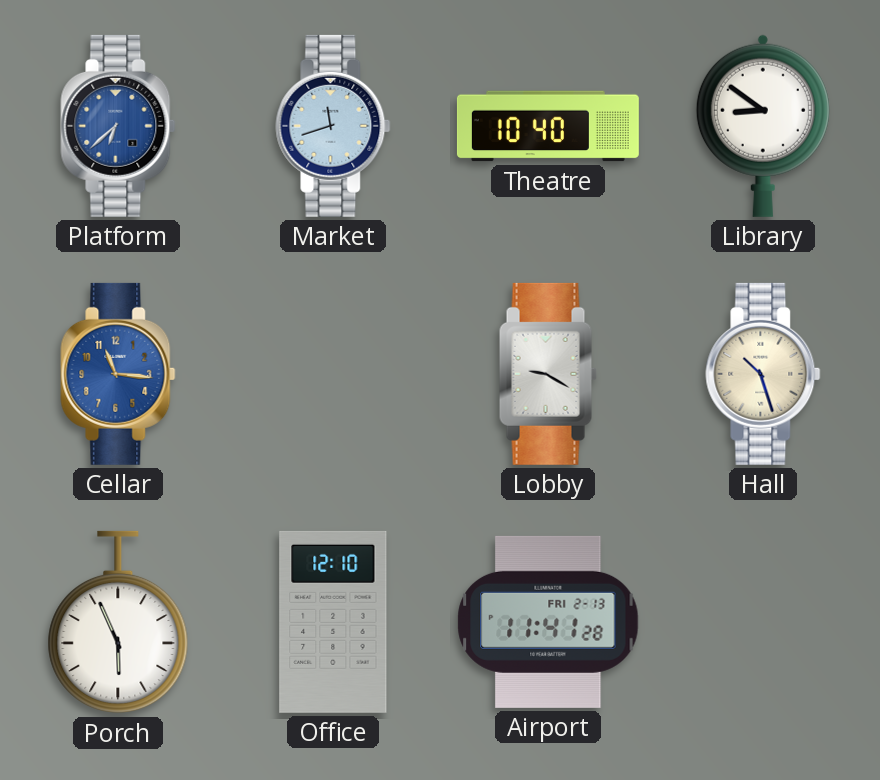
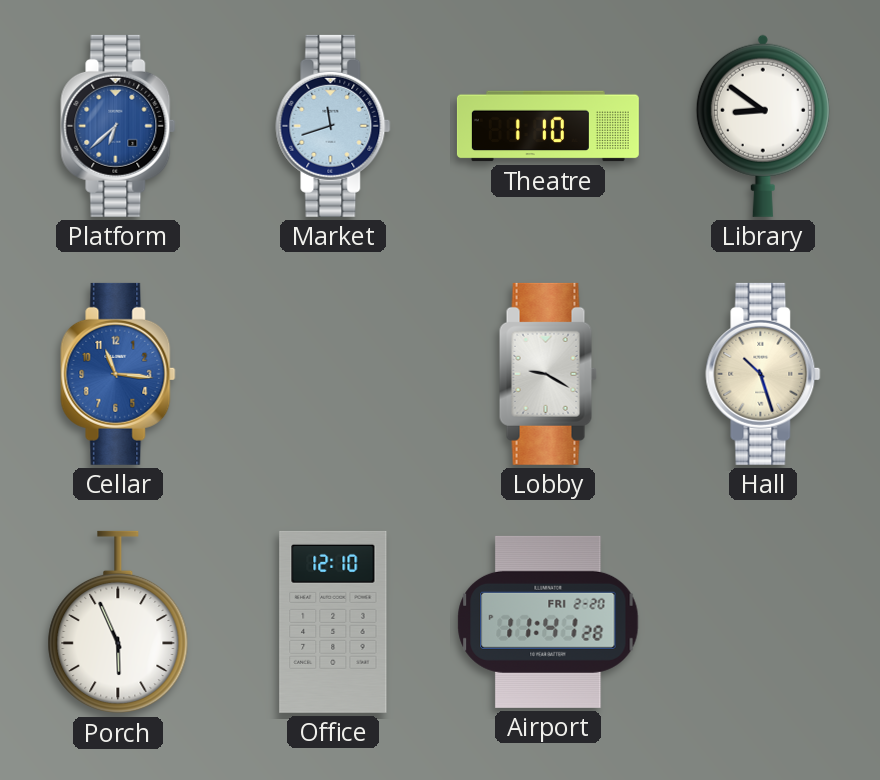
Theatre: 10:40 -> 1:10
Airport date: FRI 2-13 -> FRI 2-20
